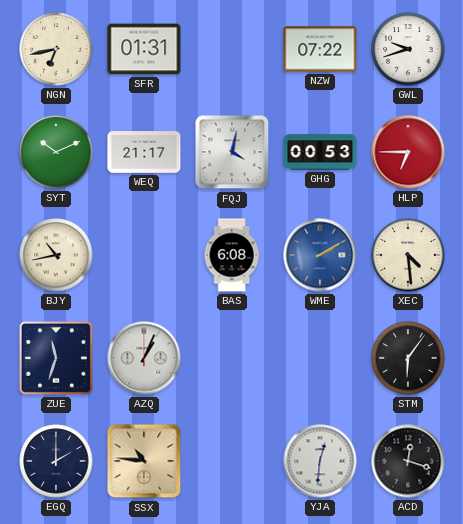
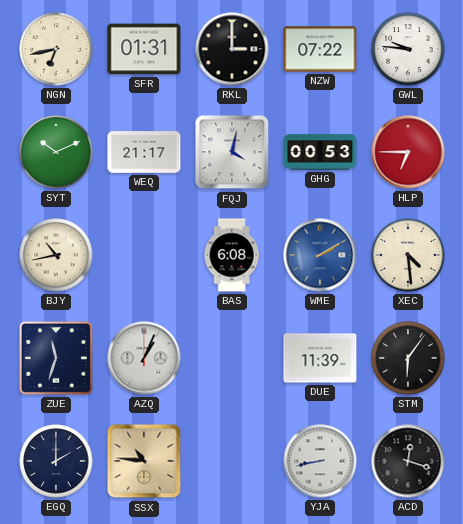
RKL: none -> 3:00
GWL: 9:42 -> 9:46
DUE: none -> 11:39
YJA: 12:31 -> 8:43
